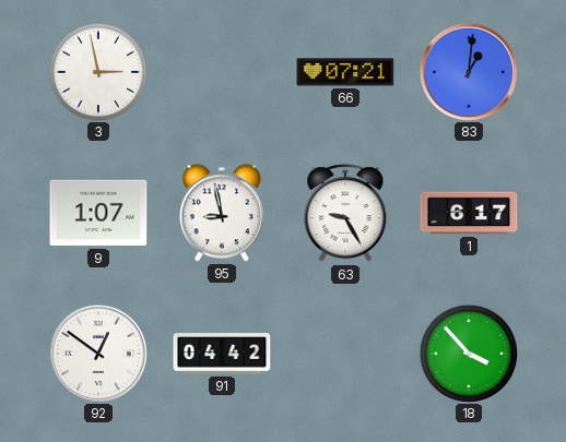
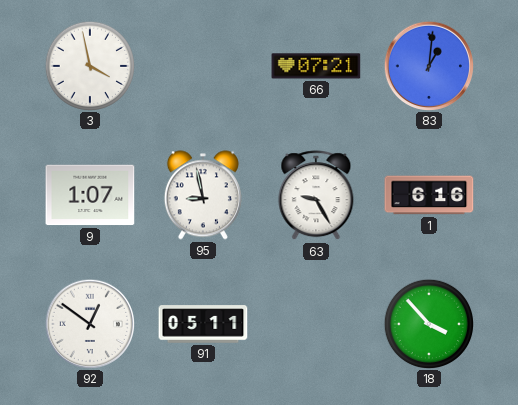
3: 2:58 -> 3:58
1: 6:17 -> 6:16
91: 04:42 -> 05:11
